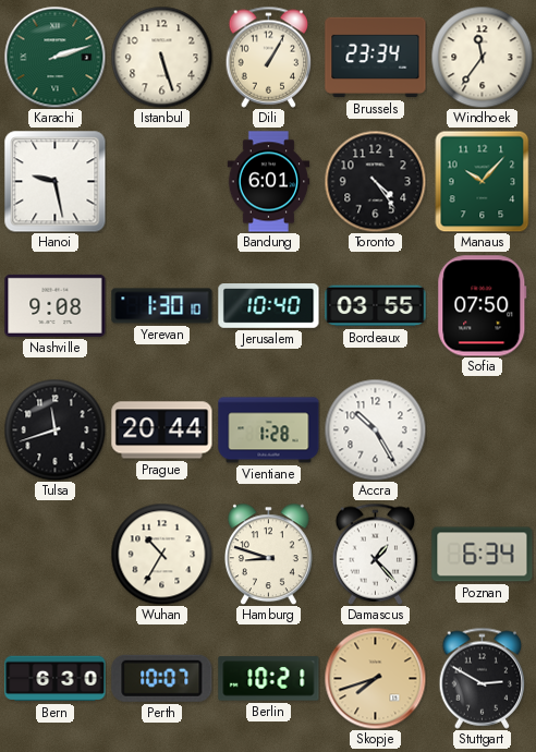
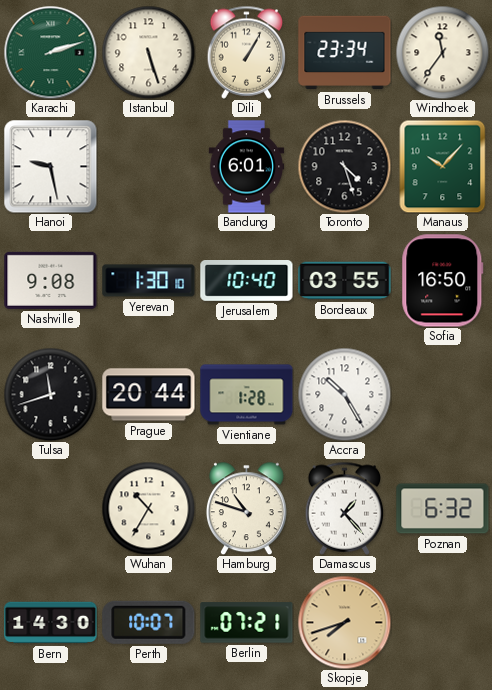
Toronto: 4:24 -> 4:27
Sofia: 07:50 -> 16:50
Hamburg: 8:48 -> 10:48
Poznan: 6:34 -> 6:32
Bern: 6:30 -> 14:30
Berlin: 10:21 -> 07:21
Stuttgart: 2:50 -> none
